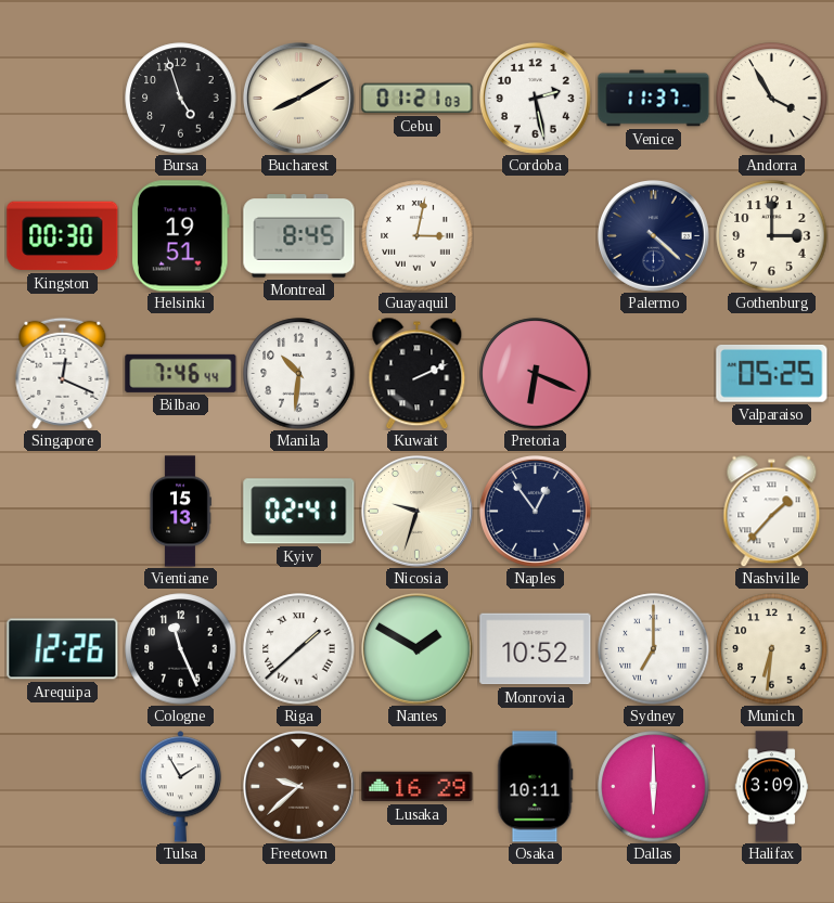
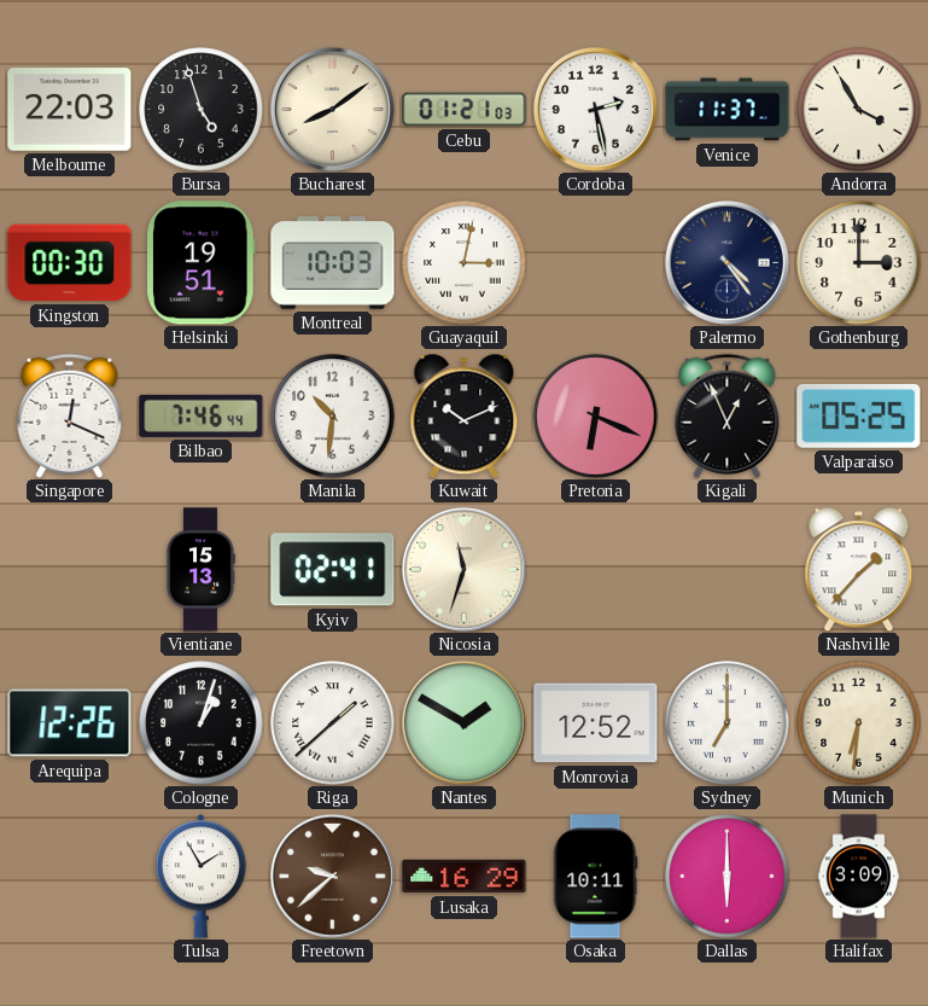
Melbourne: none -> 22:03
Bucharest: 8:10 -> 8:09
Montreal: 8:45 -> 10:03
Palermo: 4:22 -> 4:24
Kuwait: 2:11 -> 10:11
Kigali: none -> 12:56
Nicosia: 9:33 -> 11:33
Naples: 12:54 -> none
Cologne: 11:26 -> 1:03
Monrovia: 10:52 -> 12:52
